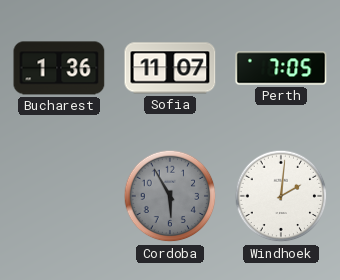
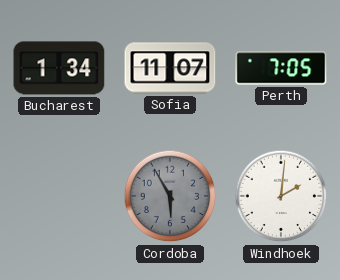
Bucharest: 1:36 -> 1:34
